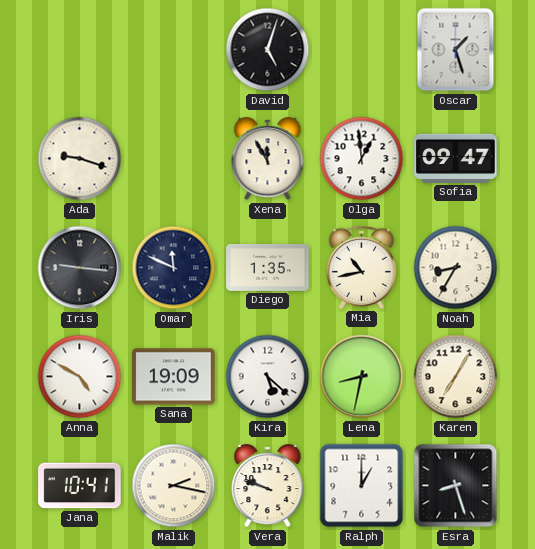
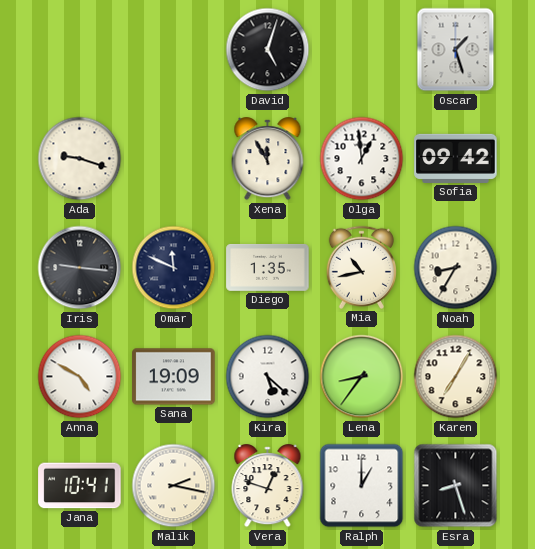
Sofia: 09:47 -> 09:42
Lena: 8:32 -> 8:36
Vera: 9:48 -> 12:48
